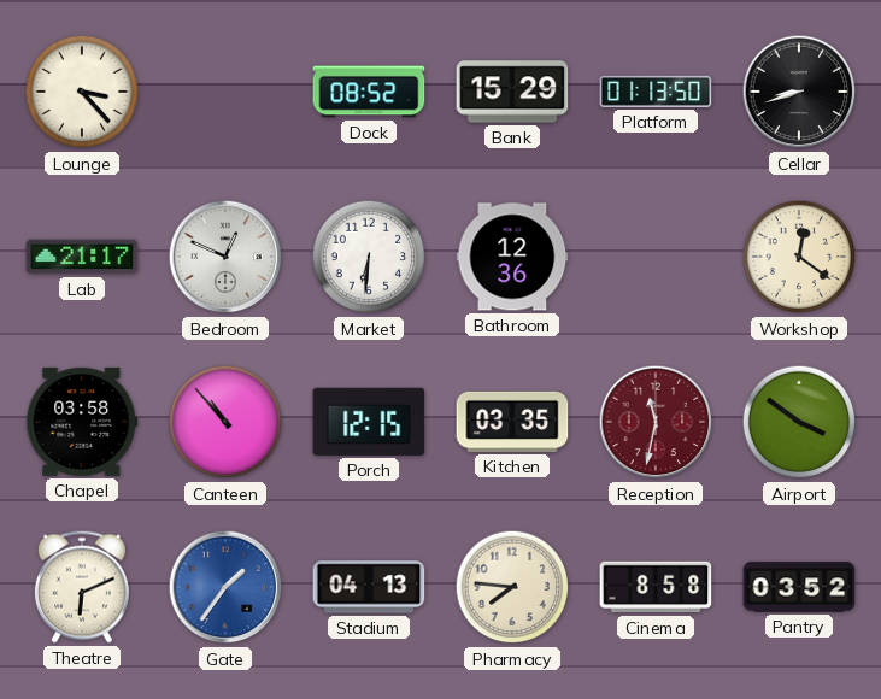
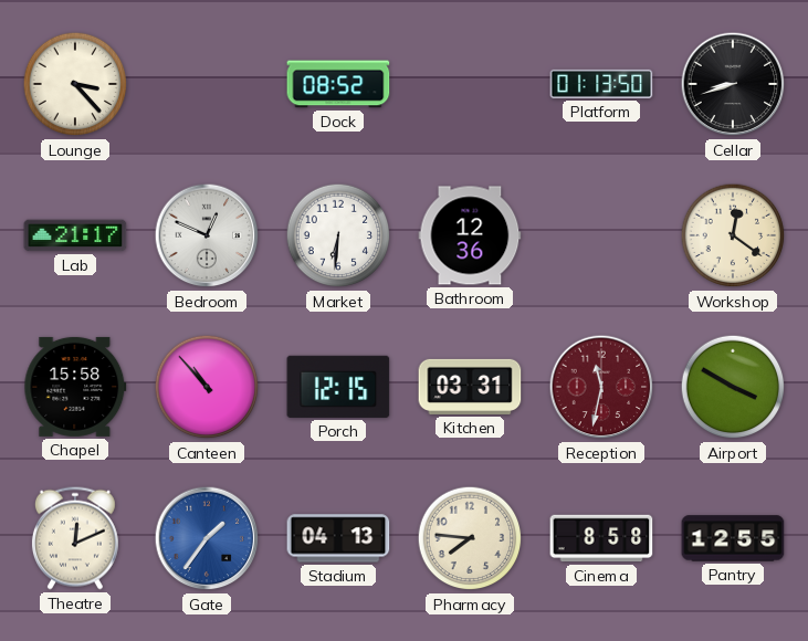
Bank: 15:29 -> none
Chapel: 03:58 -> 15:58
Kitchen: 03:35 -> 03:31
Airport: 3:51 -> 3:50
Theatre: 6:11 -> 12:11
Pantry: 03:52 -> 12:55
